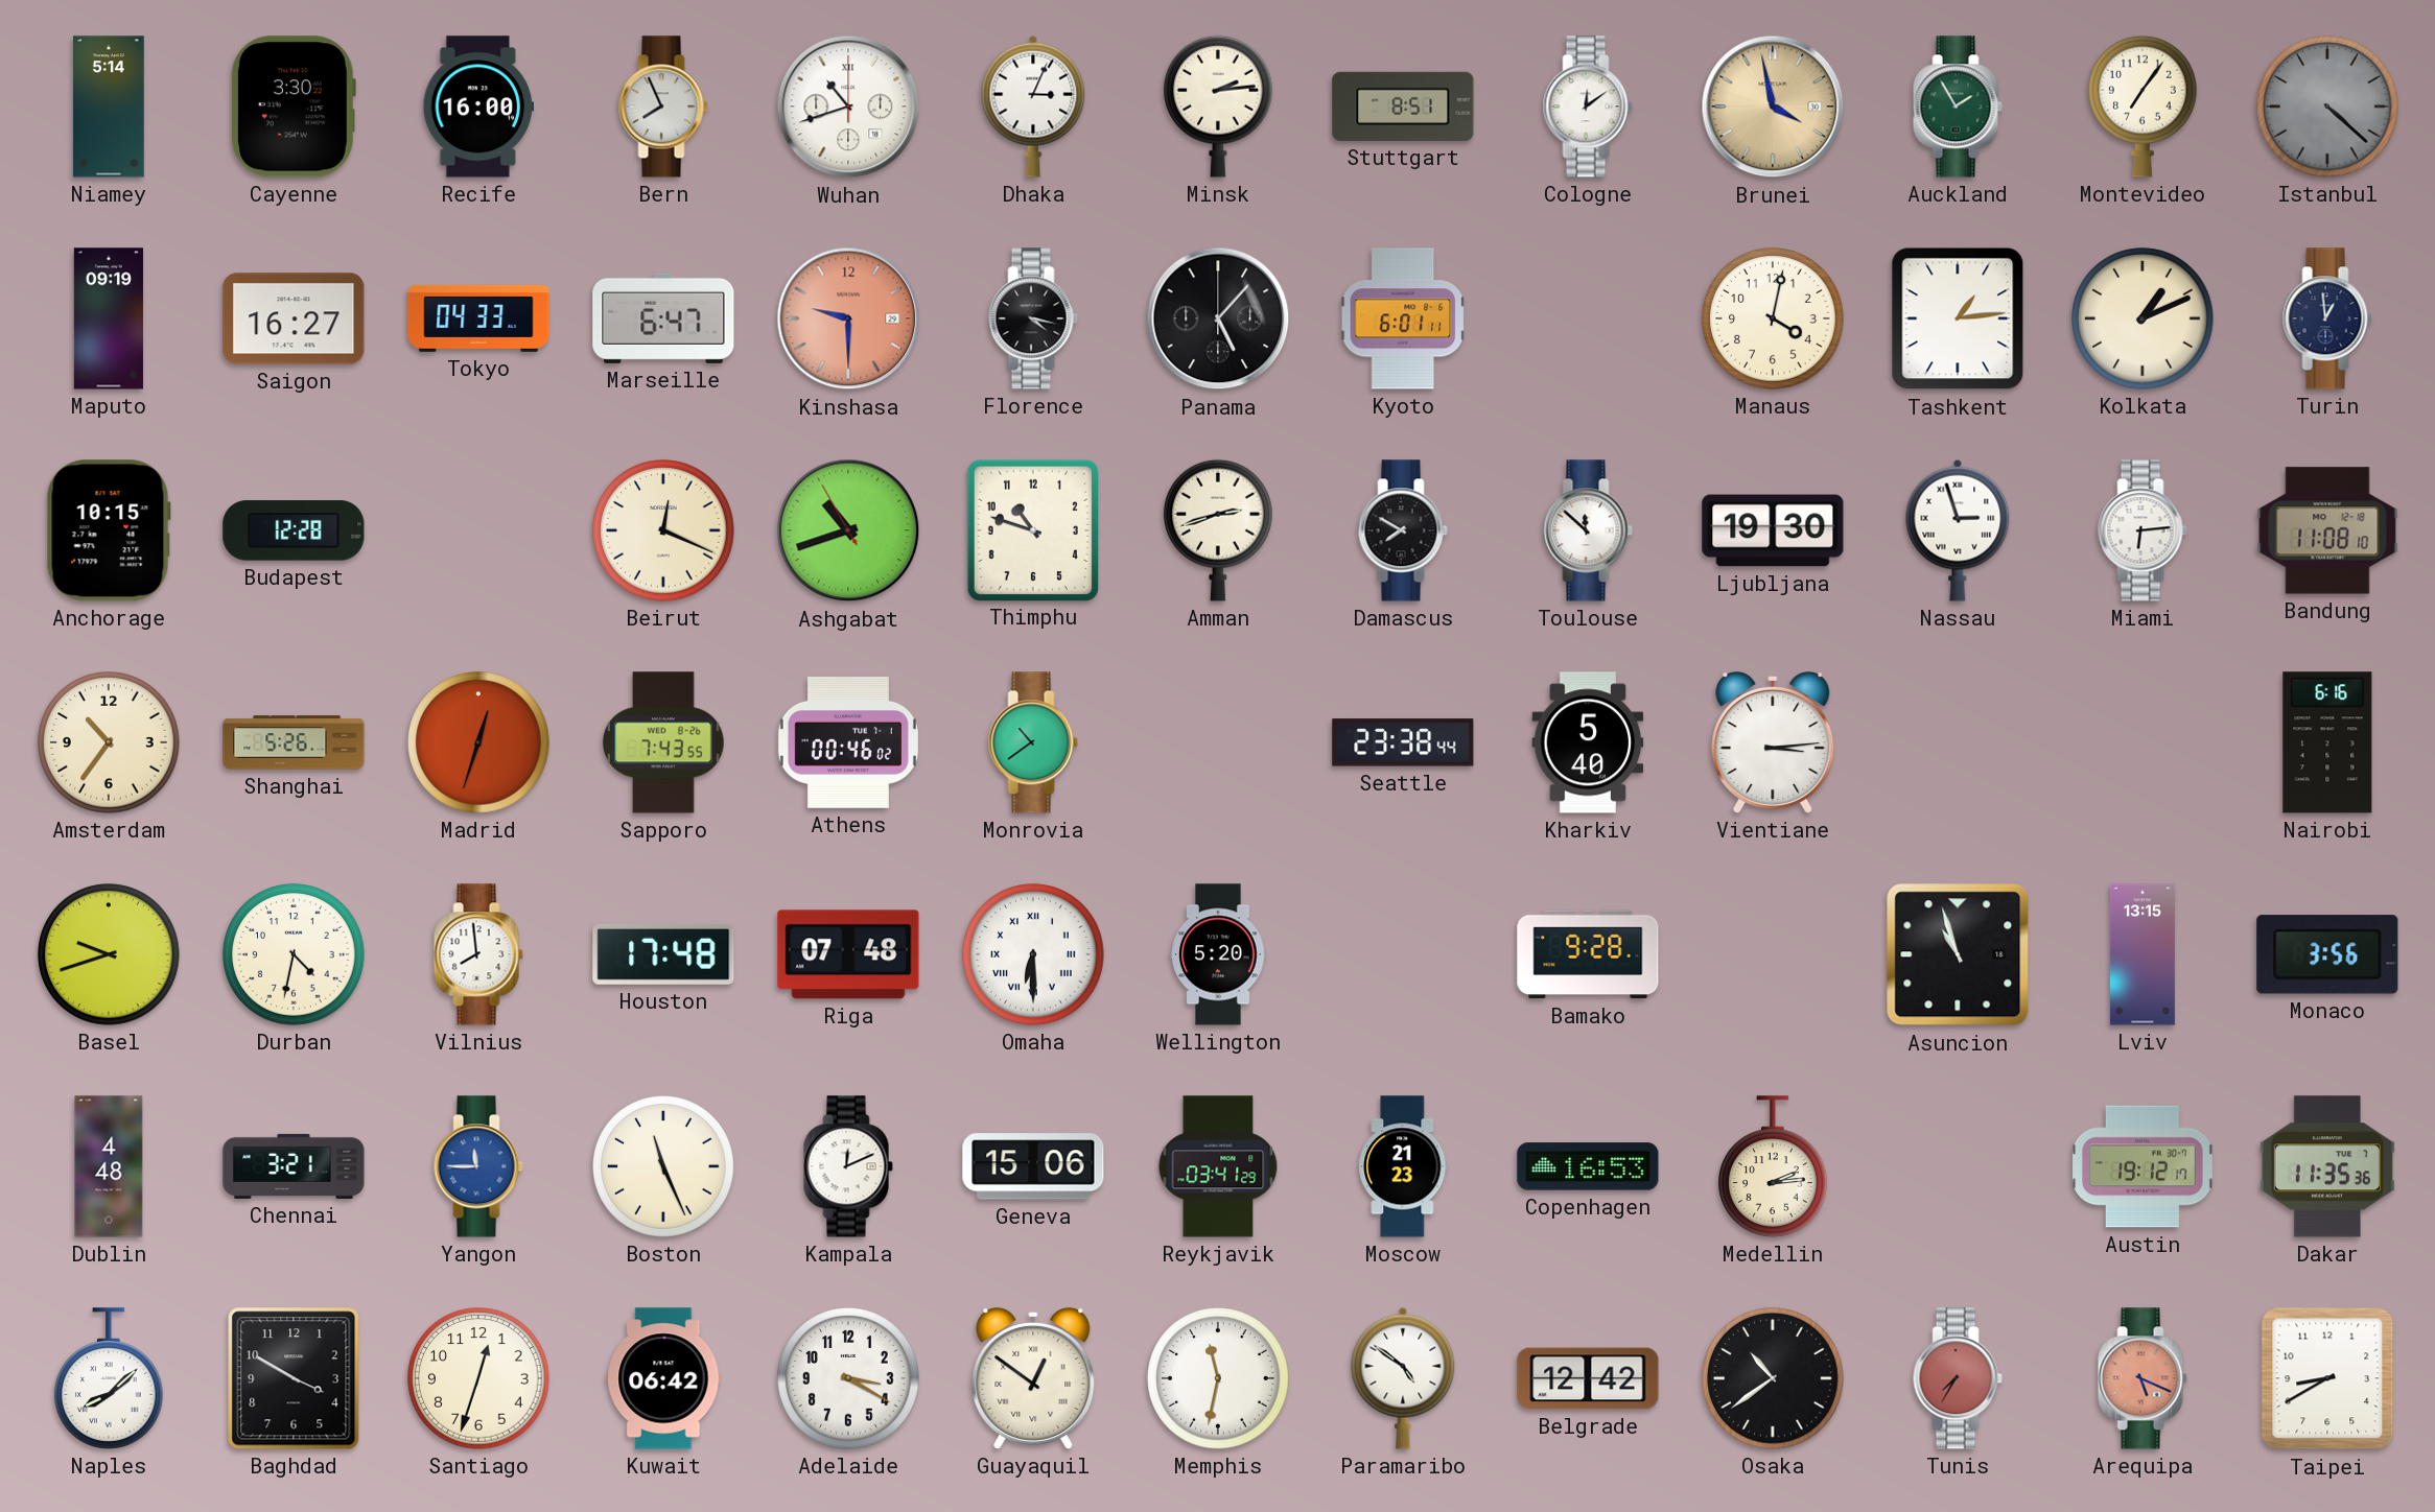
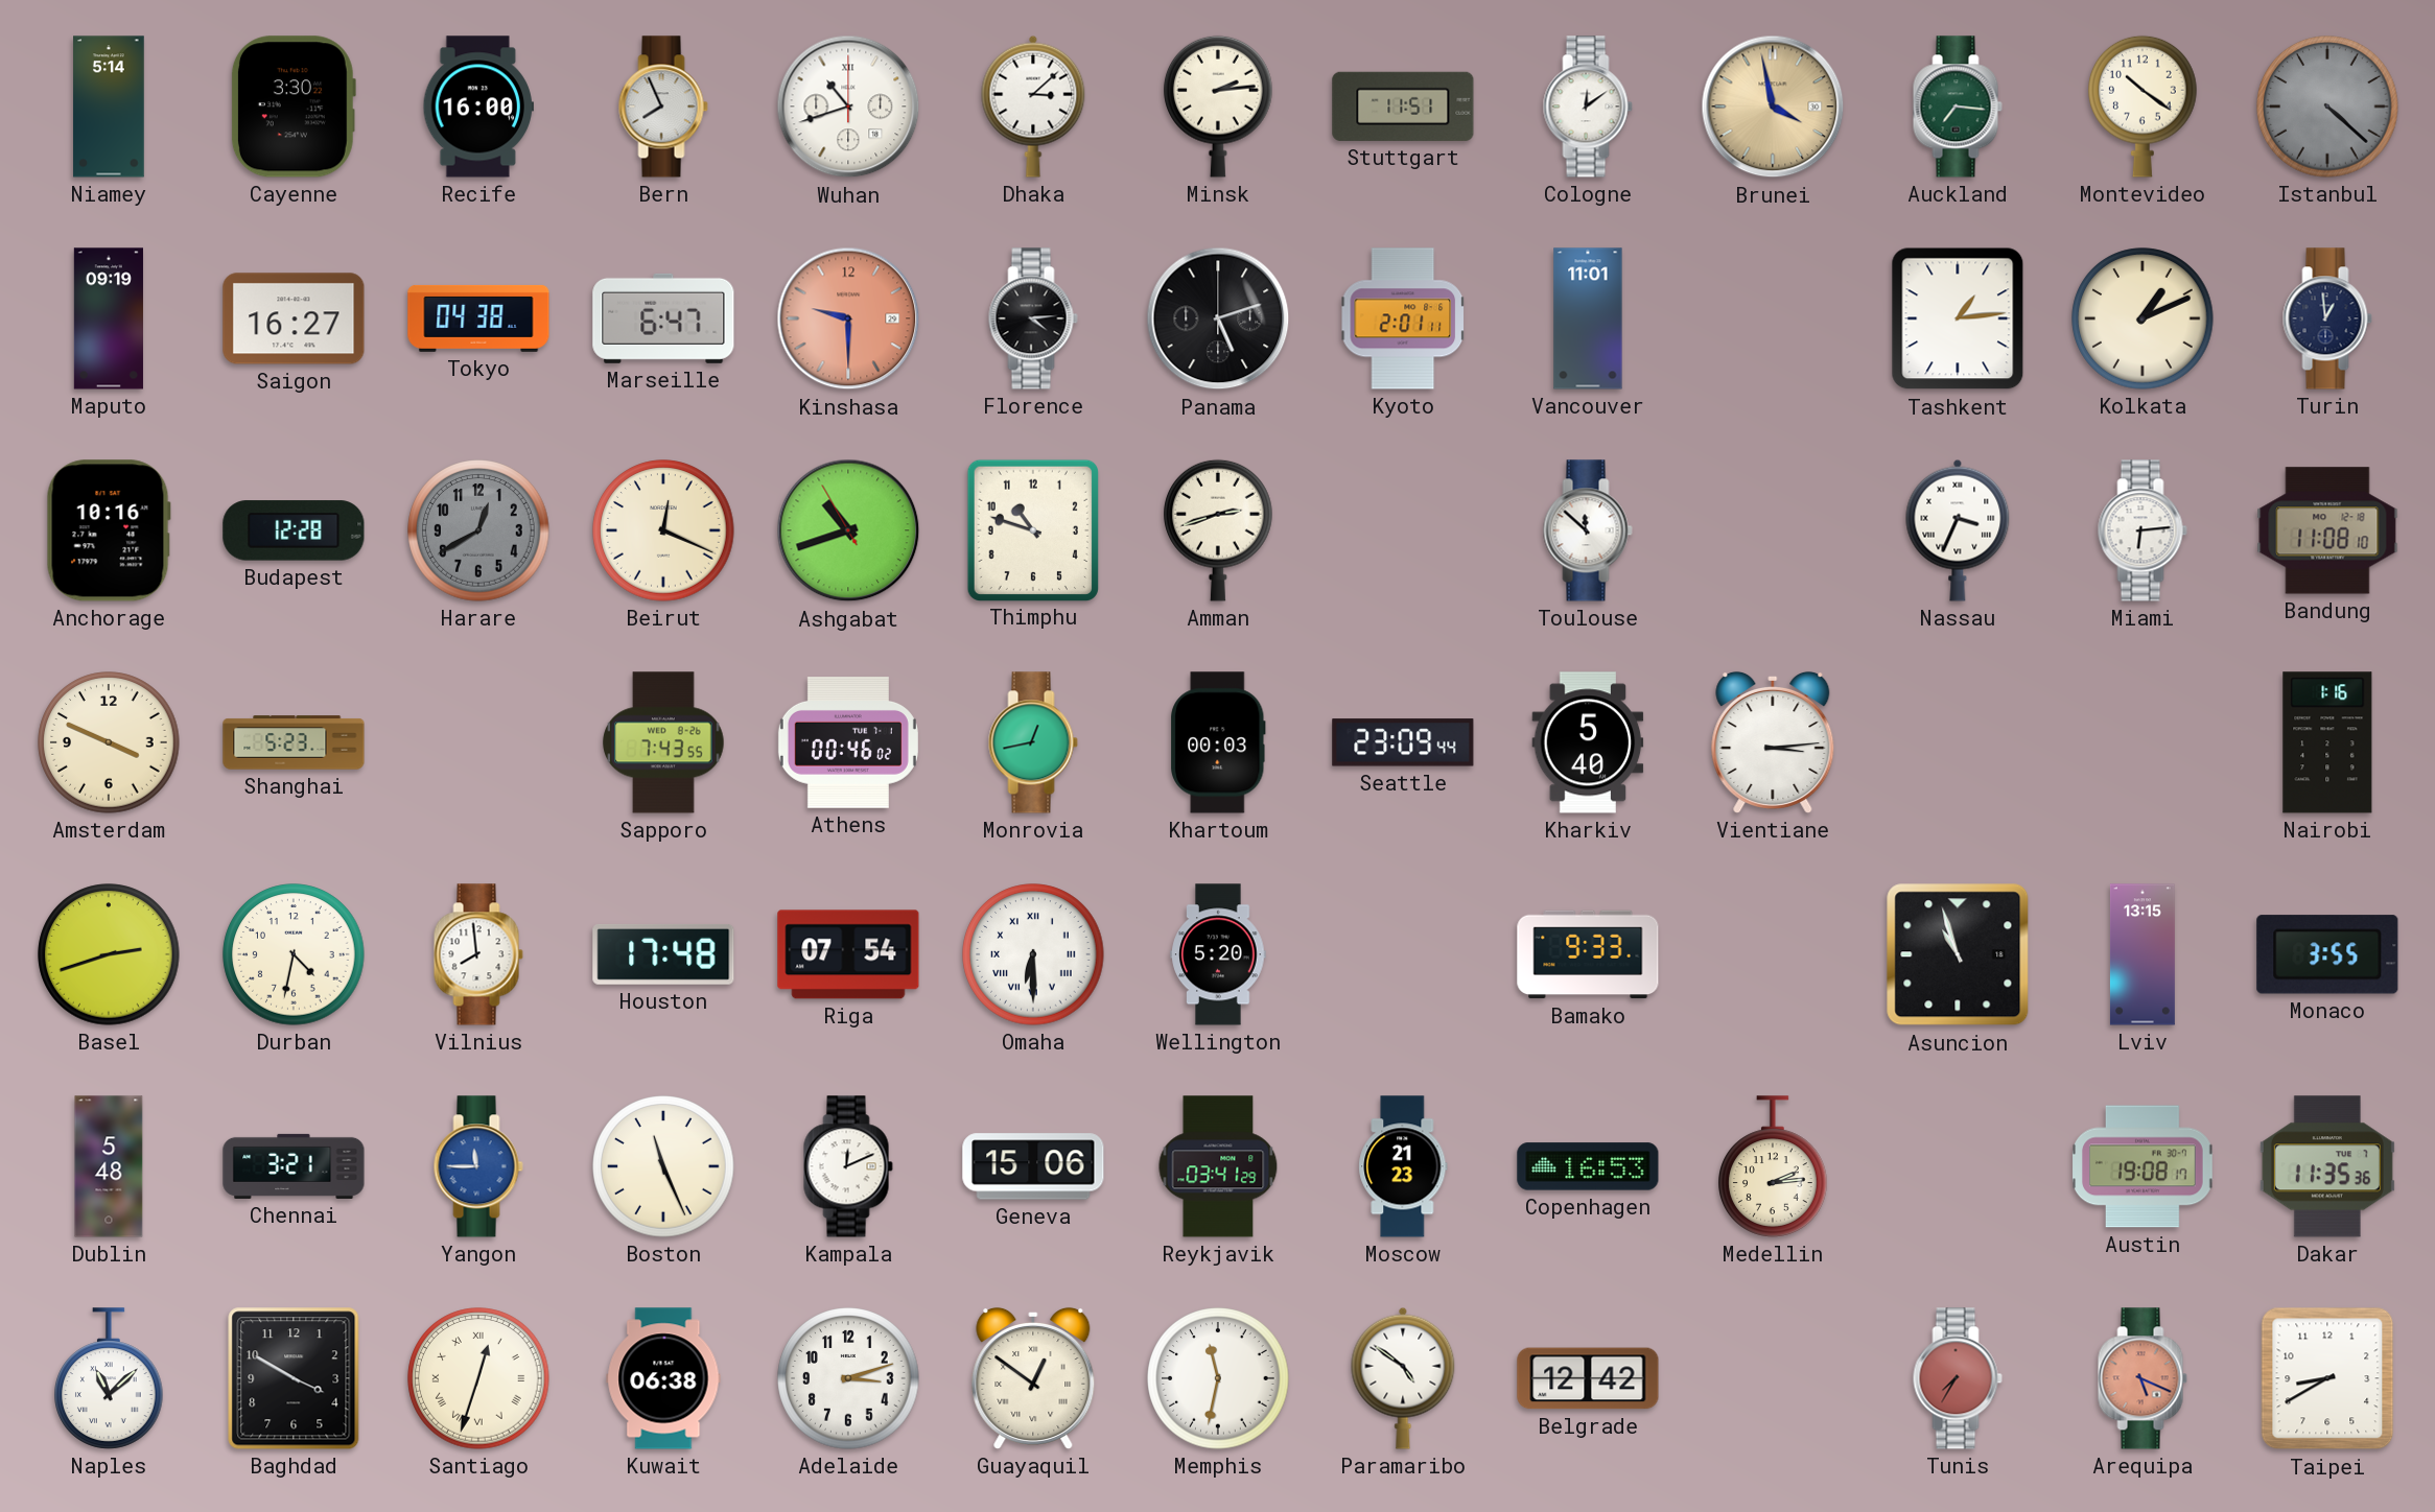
Dhaka: 3:04 -> 3:08
Stuttgart: 8:51 -> 11:51
Auckland: 1:55 -> 7:16
Montevideo: 7:06 -> 10:21
Tokyo: 04:33 -> 04:38
Florence: 4:17 -> 4:14
Panama: 5:07 -> 5:12
Kyoto: 6:01 -> 2:01
Vancouver: none -> 11:01
Manaus: 4:02 -> none
Anchorage: 10:15 -> 10:16
Harare: none -> 12:40
Damascus: 7:50 -> none
Ljubljana: 19:30 -> none
Nassau: 2:57 -> 3:34
Amsterdam: 10:36 -> 3:49
Shanghai: 5:26 -> 5:23
Madrid: 12:33 -> none
Monrovia: 10:39 -> 12:43
Khartoum: none -> 00:03
Seattle: 23:38 -> 23:09
Nairobi: 6:16 -> 1:16
Basel: 9:42 -> 2:42
Riga: 07:48 -> 07:54
Bamako: 9:28 -> 9:33
Monaco: 3:56 -> 3:55
Dublin: 4:48 -> 5:48
Austin: 19:12 -> 19:08
Naples: 8:08 -> 11:08
Santiago numerals: Arabic -> Roman
Kuwait: 06:42 -> 06:38
Adelaide: 3:20 -> 3:12
Osaka: 10:39 -> none
